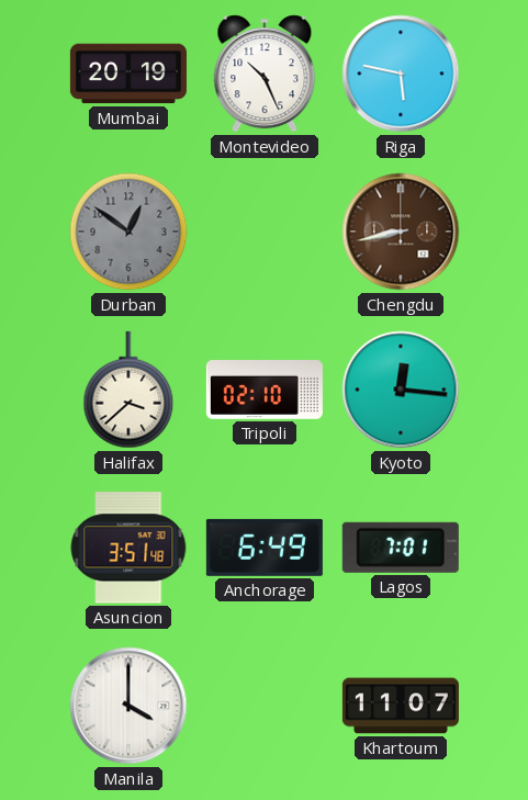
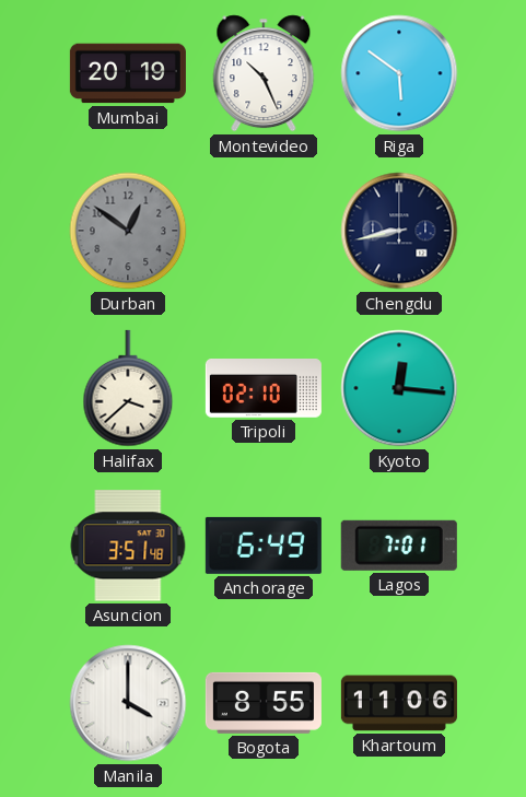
Riga: 5:47 -> 5:51
Chengdu dial: brown -> navy
Bogota: none -> 8:55
Khartoum: 11:07 -> 11:06
